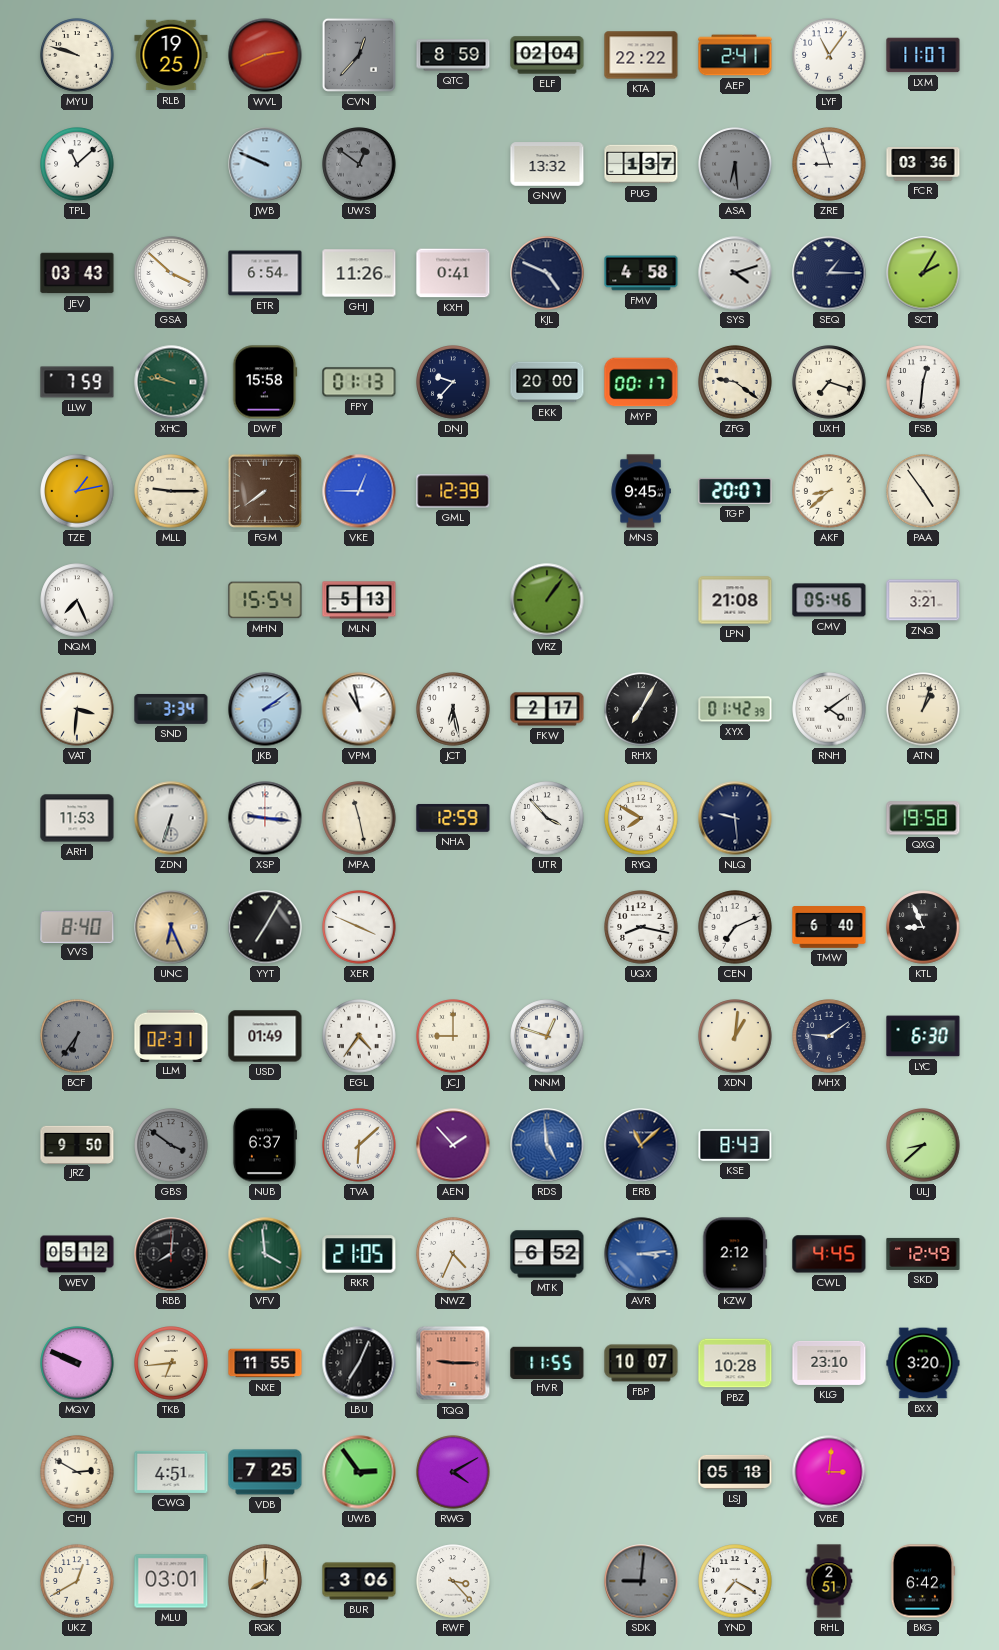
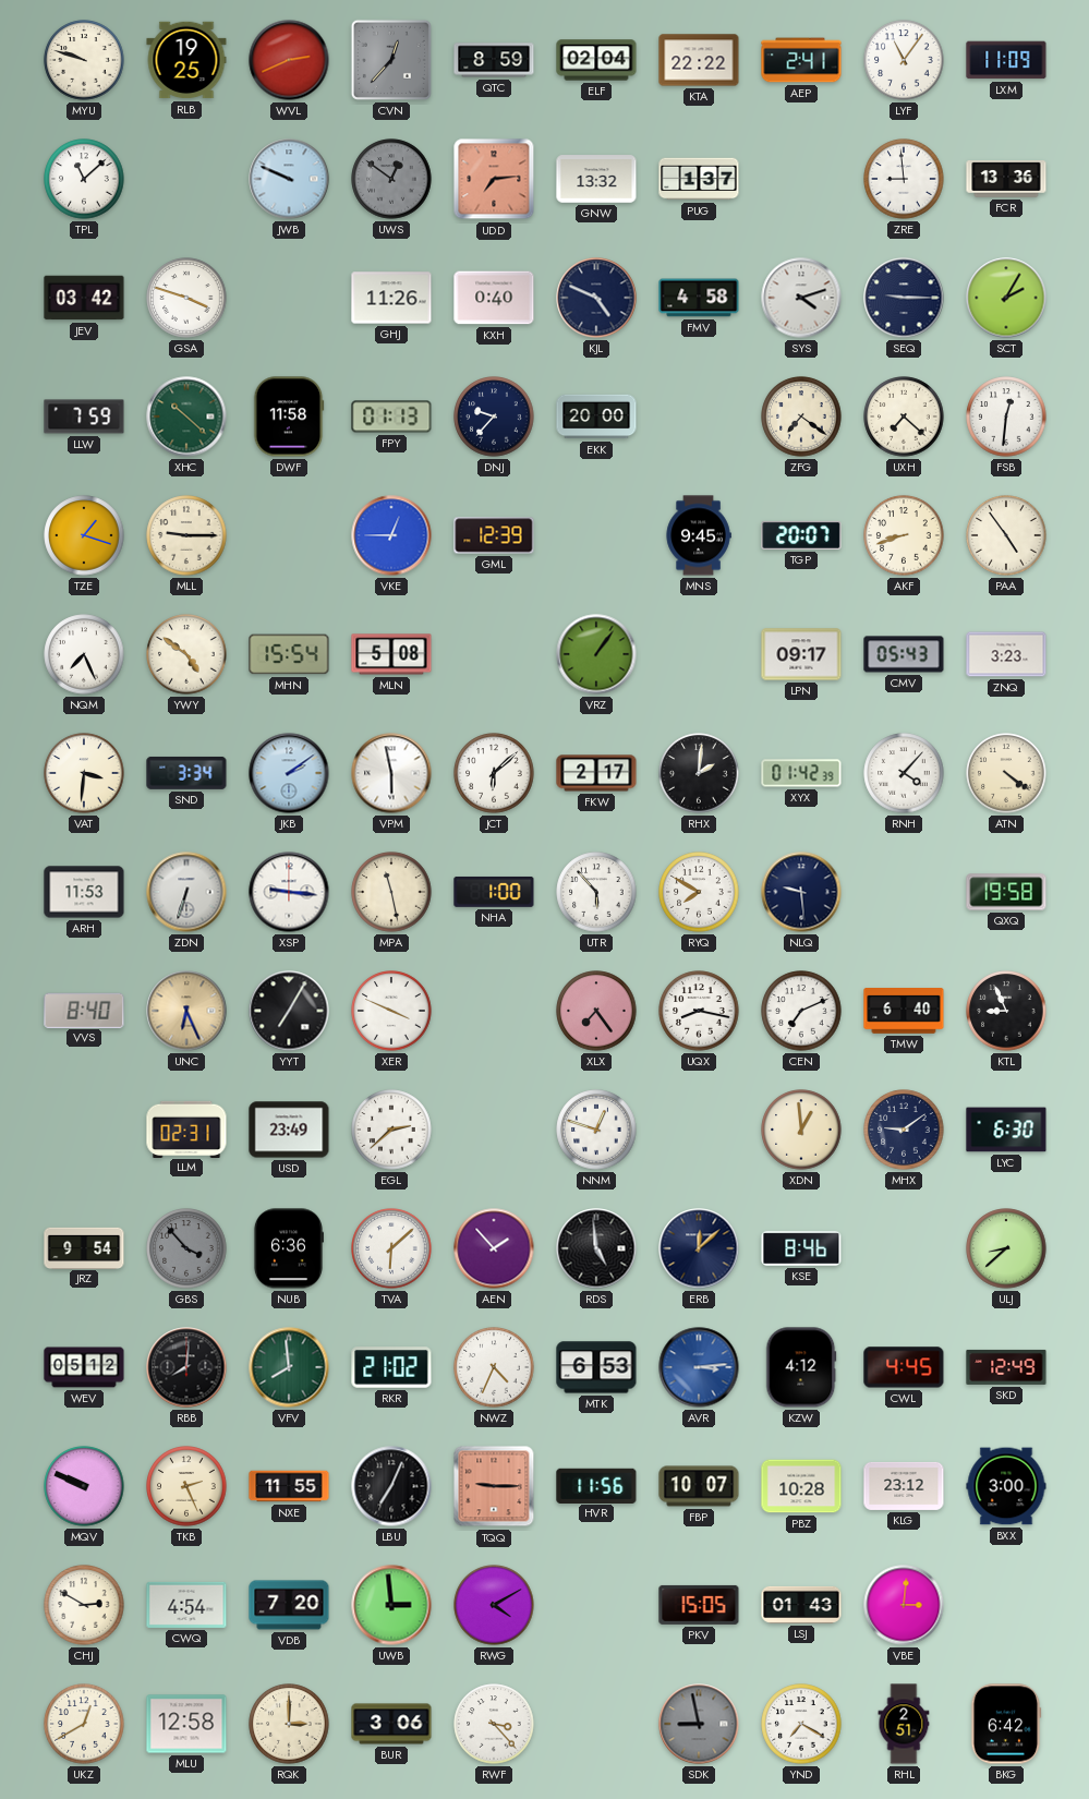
LXM: 11:07 -> 11:09
UDD: none -> 7:14
ASA: 6:29 -> none
ZRE: 8:57 -> 8:59
FCR: 03:36 -> 13:36
JEV: 03:43 -> 03:42
GSA: 3:52 -> 3:48
ETR: 6:54 -> none
KXH: 0:41 -> 0:40
SEQ: 1:15 -> 9:15
XHC: 9:47 -> 10:22
DWF: 15:58 -> 11:58
MYP: 00:17 -> none
ZFG: 9:21 -> 7:21
UXH: 7:18 -> 7:22
TZE: 1:13 -> 1:18
FGM: 7:39 -> none
AKF: 8:38 -> 8:42
YWY: none -> 4:51
MLN: 5:13 -> 5:08
LPN: 21:08 -> 09:17
CMV: 05:46 -> 05:43
ZNQ: 3:21 -> 3:23
VPM: 10:58 -> 5:58
JCT: 6:28 -> 6:08
RHX: 7:05 -> 2:01
RNH: 4:09 -> 4:07
ATN: 1:03 -> 4:21
NHA: 12:59 -> 1:00
UTR: 3:53 -> 5:53
XLX: none -> 7:24
BCF: 6:36 -> none
USD: 01:49 -> 23:49
EGL: 4:36 -> 2:38
JCJ: 9:00 -> none
XDN: 1:01 -> 12:59
JRZ: 9:50 -> 9:54
GBS: 3:51 -> 3:53
NUB: 6:37 -> 6:36
RDS dial: blue -> black
ERB: 11:08 -> 12:08
KSE: 8:43 -> 8:46
VFV: 3:59 -> 7:59
RKR: 21:05 -> 21:02
MTK: 6:52 -> 6:53
KZW: 2:12 -> 4:12
TKB: 6:44 -> 2:26
HVR: 11:55 -> 11:56
KLG: 23:10 -> 23:12
BXX: 3:20 -> 3:00
CWQ: 4:51 -> 4:54
VDB: 7:25 -> 7:20
UWB: 2:54 -> 2:59
PKV: none -> 15:05
LSJ: 05:18 -> 01:43
MLU: 03:01 -> 12:58
RQK: 8:00 -> 3:00
SDK: 9:01 -> 8:58
